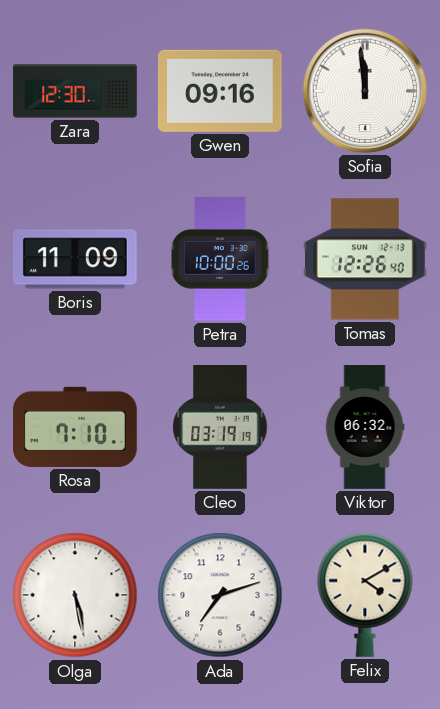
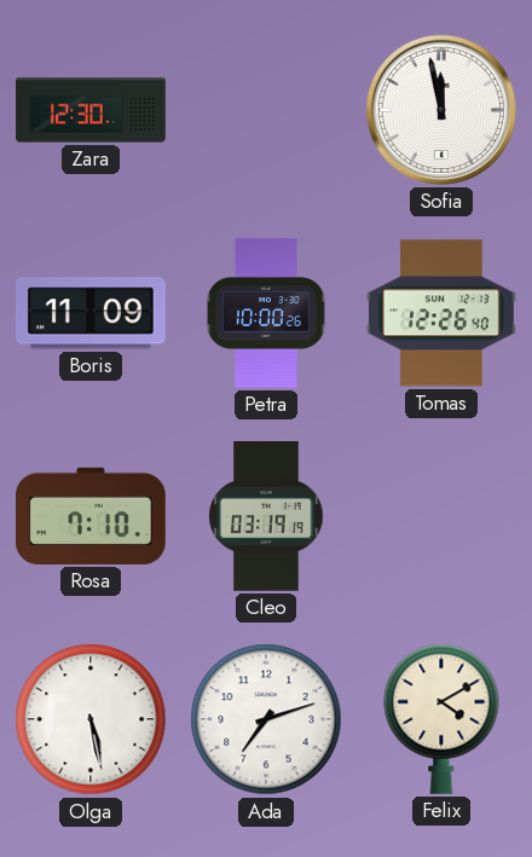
Gwen: 09:16 -> none
Sofia: 11:59 -> 11:58
Viktor: 06:32 -> none
